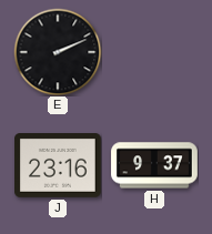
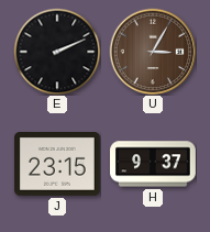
U: none -> 3:05
J: 23:16 -> 23:15
